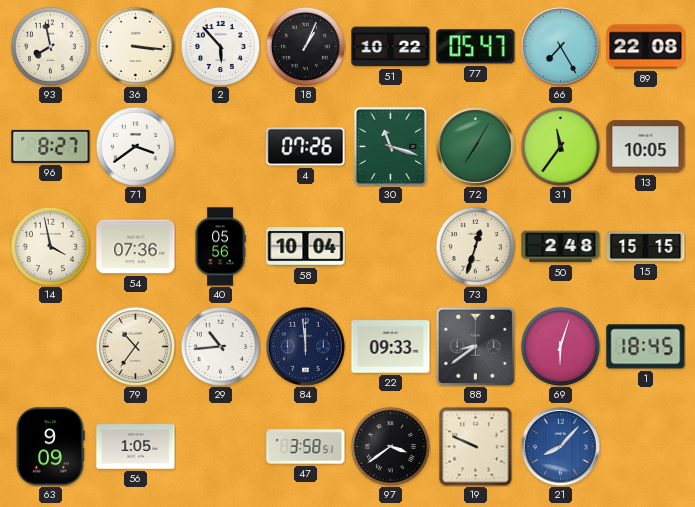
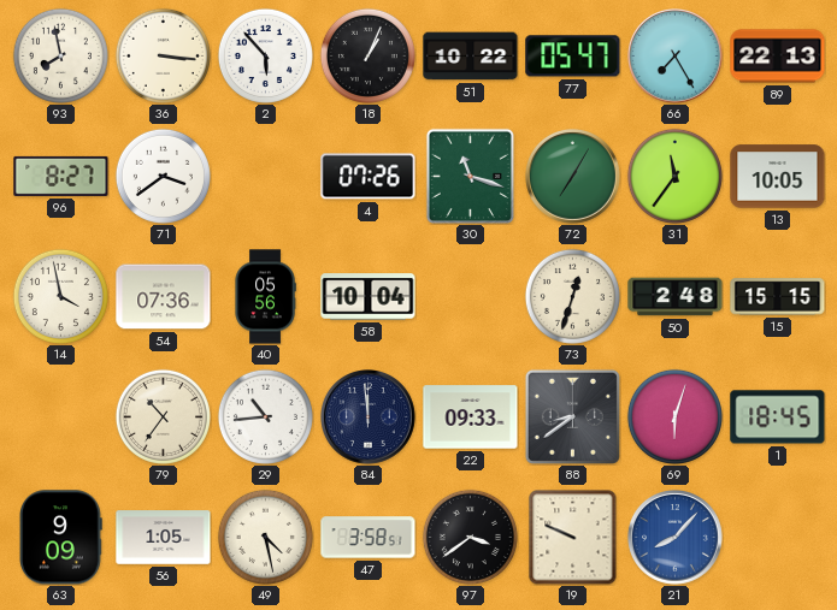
89: 22:08 -> 22:13
49: none -> 4:28
